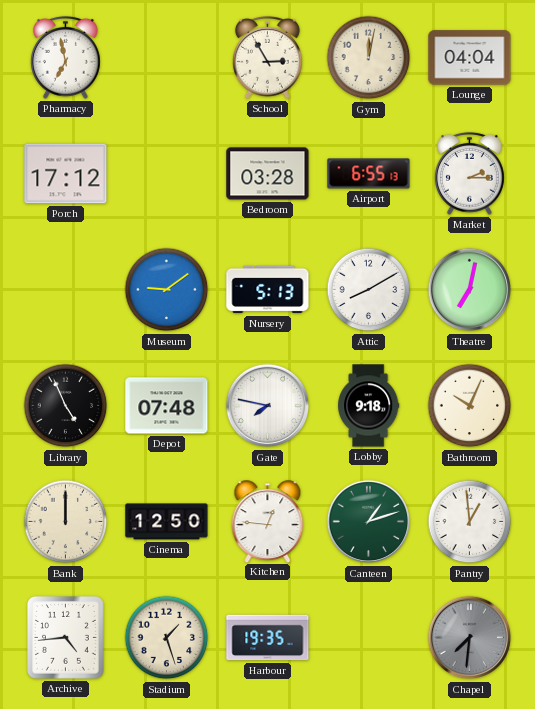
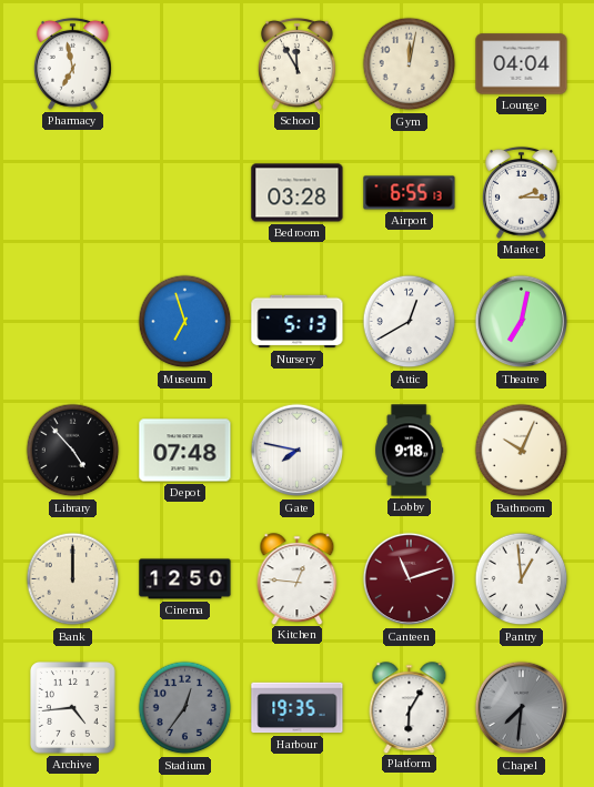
School: 2:55 -> 11:55
Porch: 17:12 -> none
Museum: 9:09 -> 6:57
Attic: 8:10 -> 12:40
Library: 4:56 -> 4:53
Canteen: 1:12 -> 11:12
Canteen dial: green -> burgundy
Stadium: 1:27 -> 12:36
Stadium dial: cream -> grey
Platform: none -> 6:05
